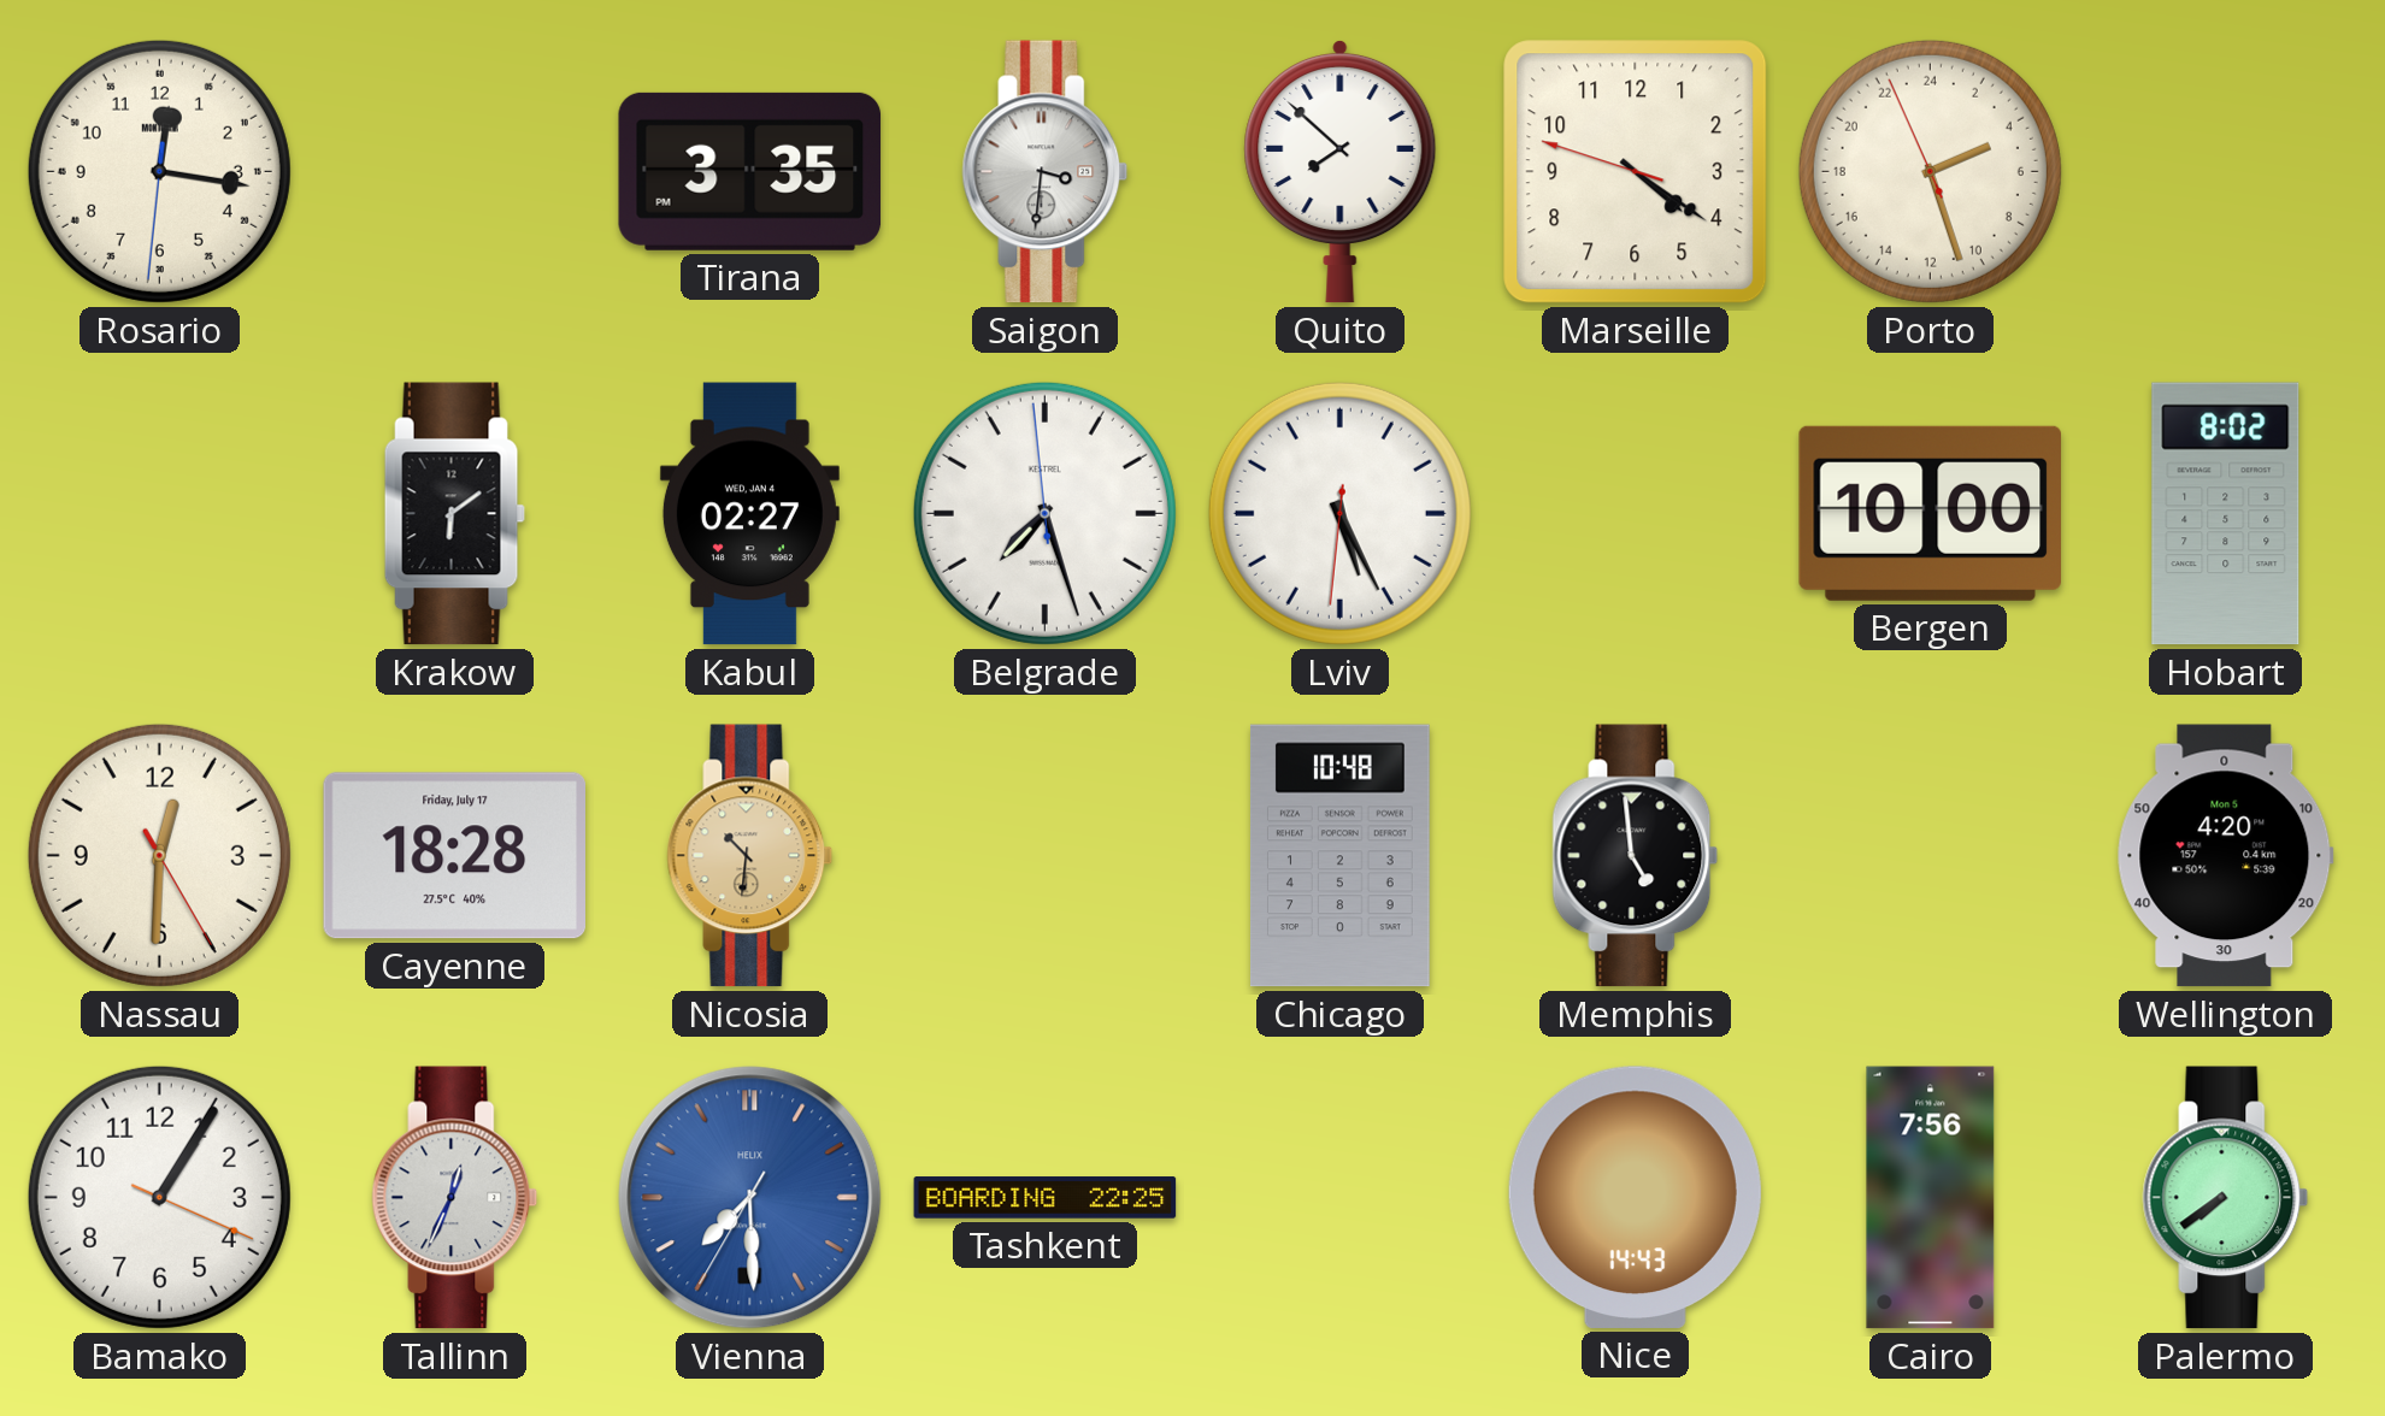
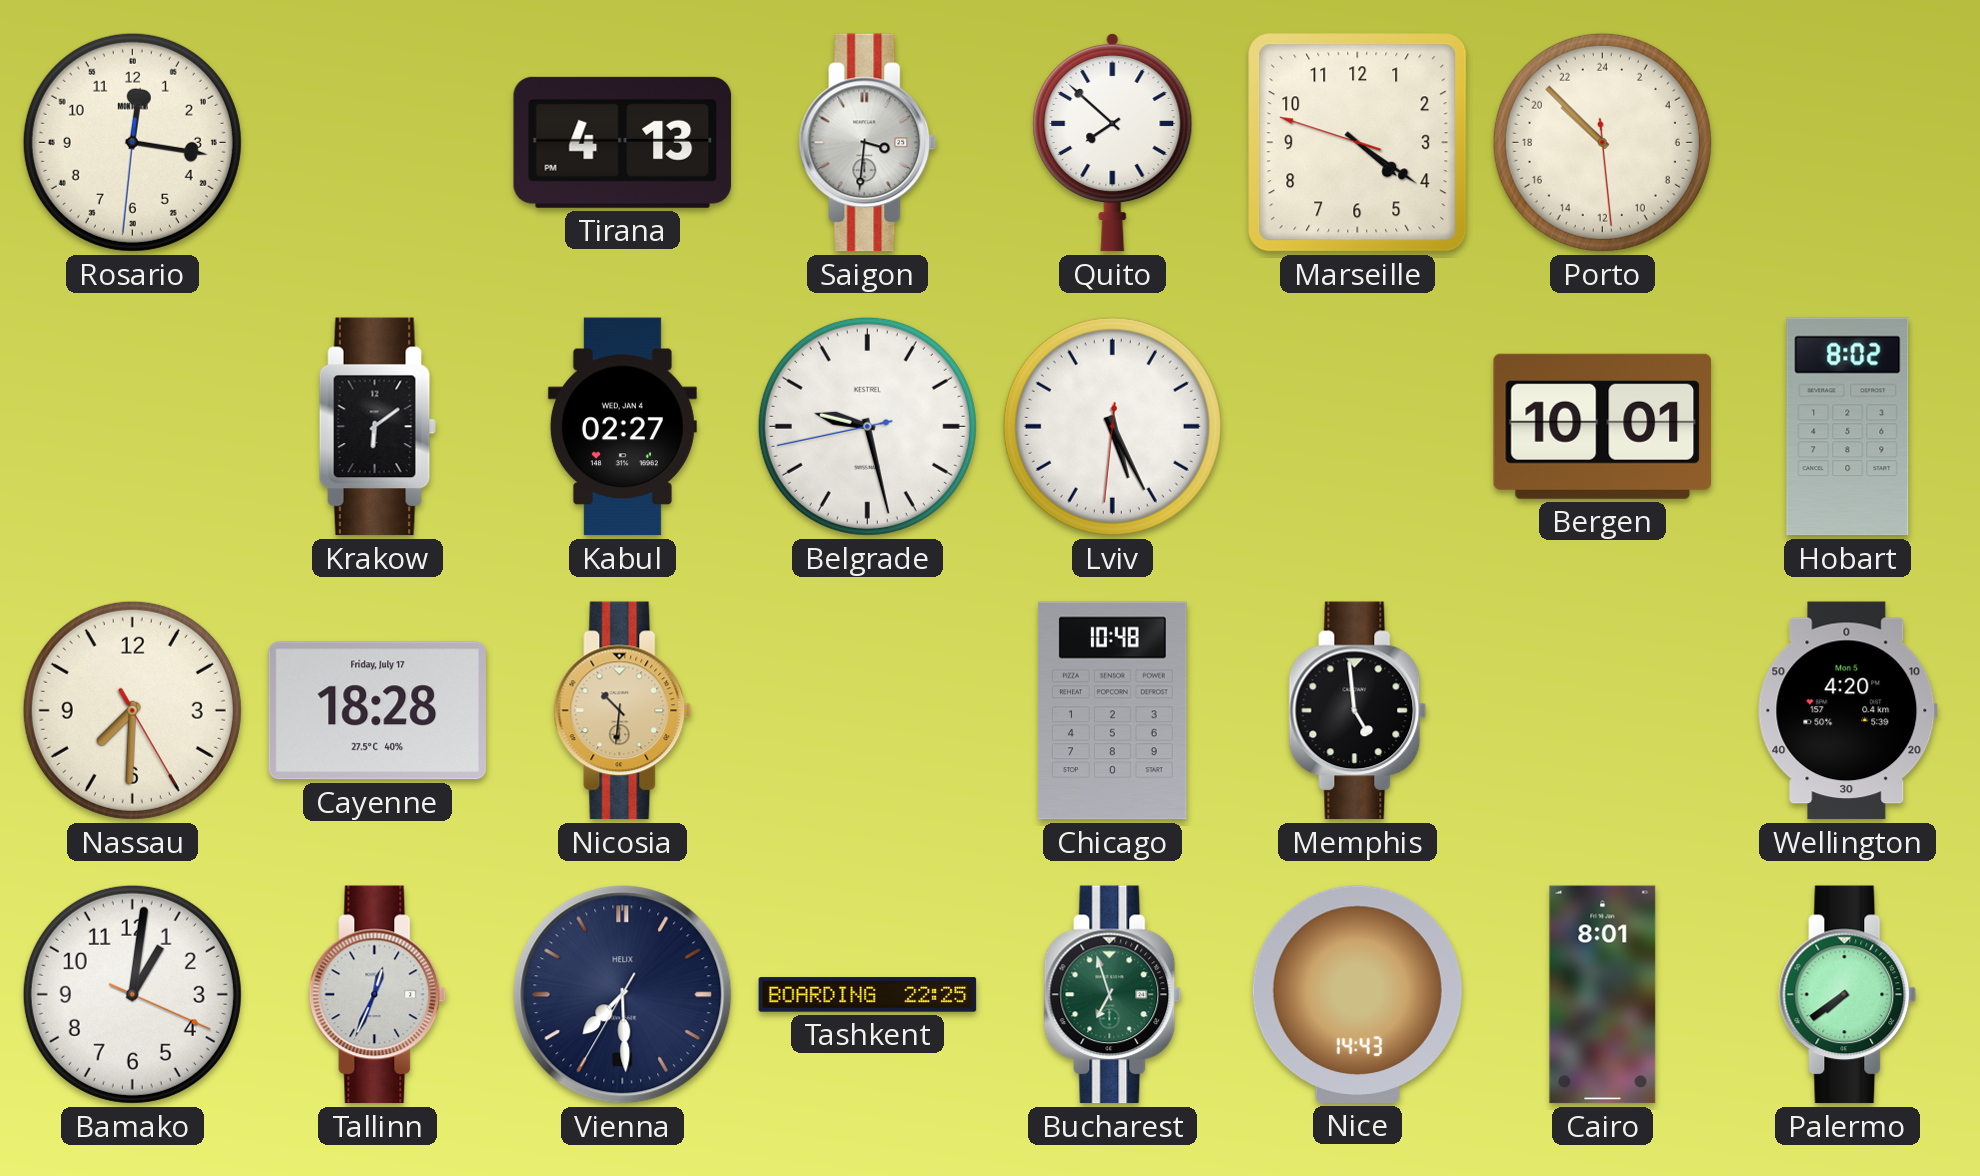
Tirana: 3:35 -> 4:13
Porto: 4:26 -> 20:52
Belgrade: 7:26 -> 9:27
Bergen: 10:00 -> 10:01
Nassau: 12:30 -> 7:30
Bamako: 1:05 -> 1:01
Vienna dial: blue -> navy
Bucharest: none -> 6:57
Cairo: 7:56 -> 8:01
